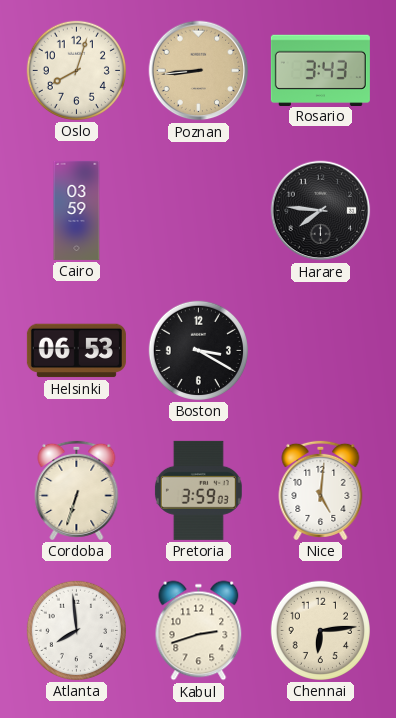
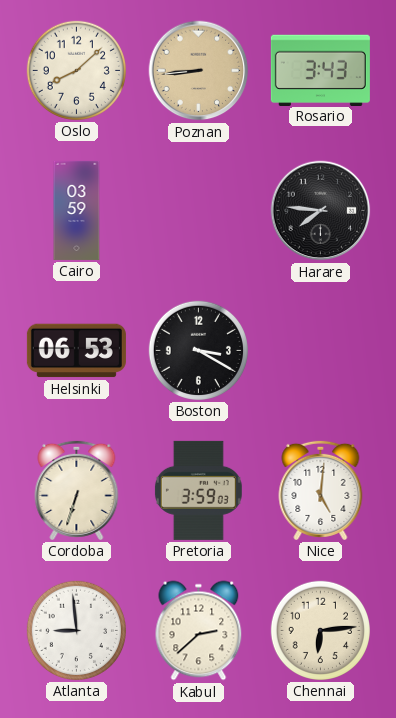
Oslo: 8:03 -> 8:08
Atlanta: 7:59 -> 8:59
Kabul: 2:42 -> 2:38
